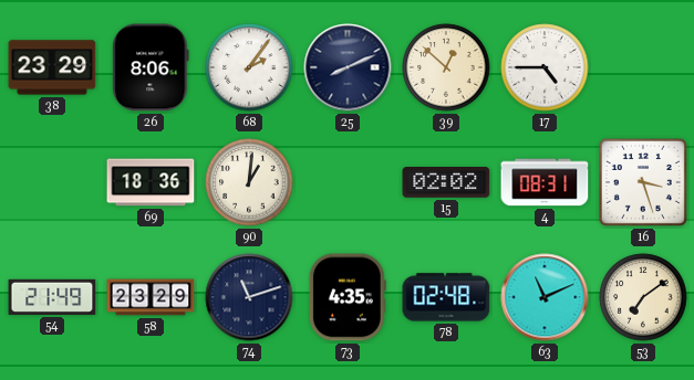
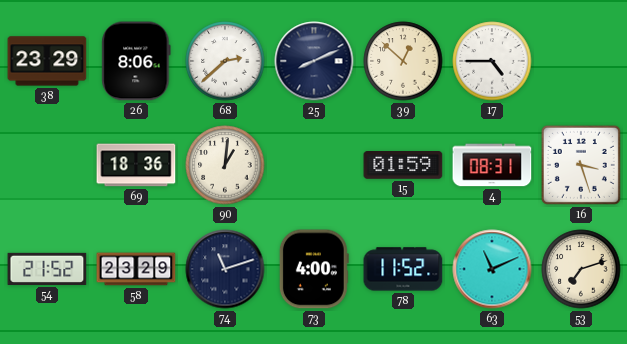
68: 2:06 -> 2:38
15: 02:02 -> 01:59
54: 21:49 -> 21:52
73: 4:35 -> 4:00
78: 02:48 -> 11:52
53: 7:09 -> 7:12
